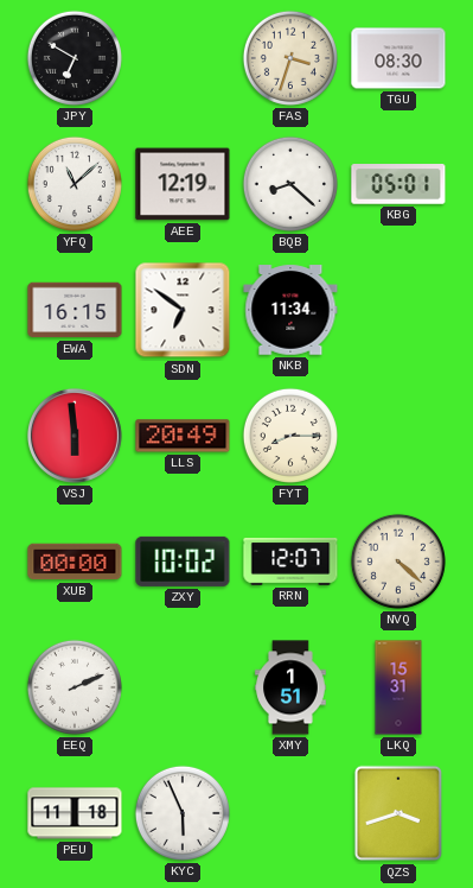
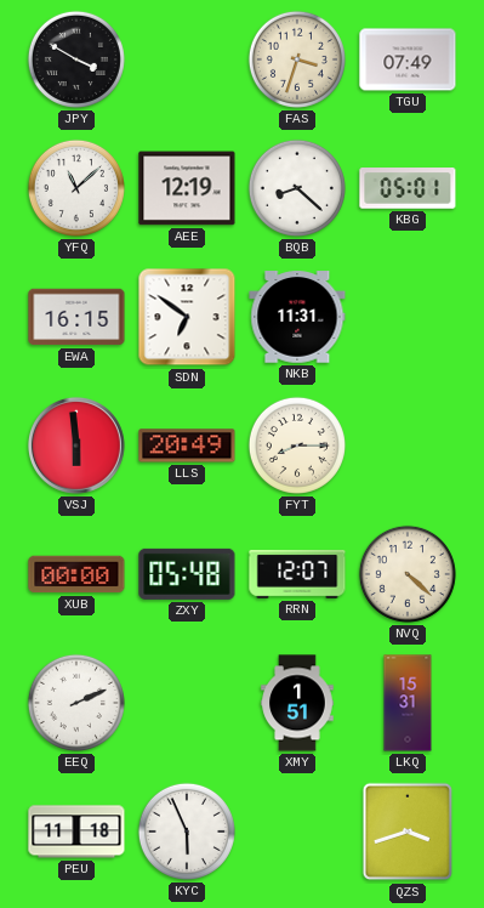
JPY: 6:50 -> 3:50
TGU: 08:30 -> 07:49
NKB: 11:34 -> 11:31
ZXY: 10:02 -> 05:48
